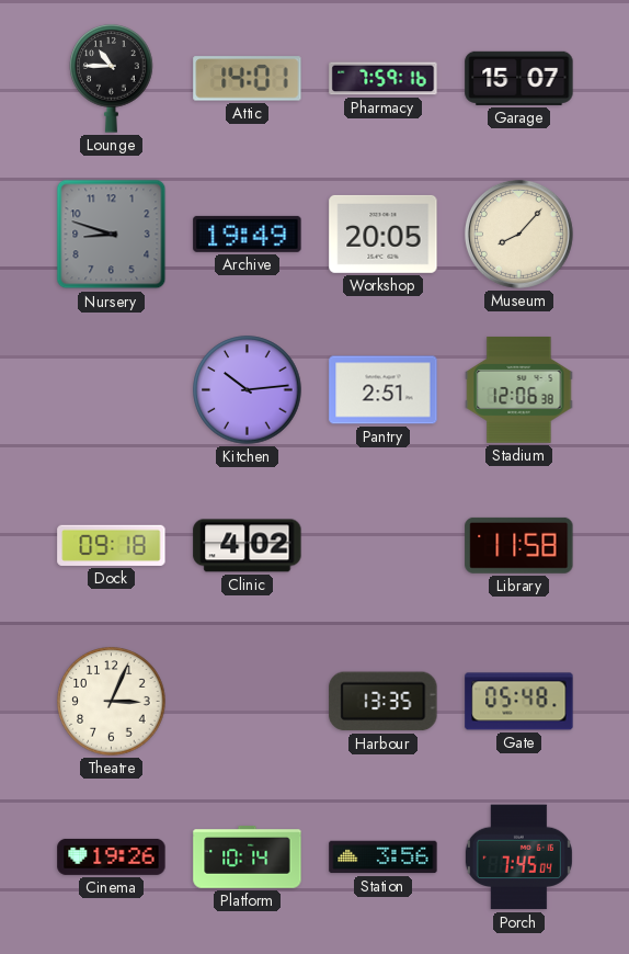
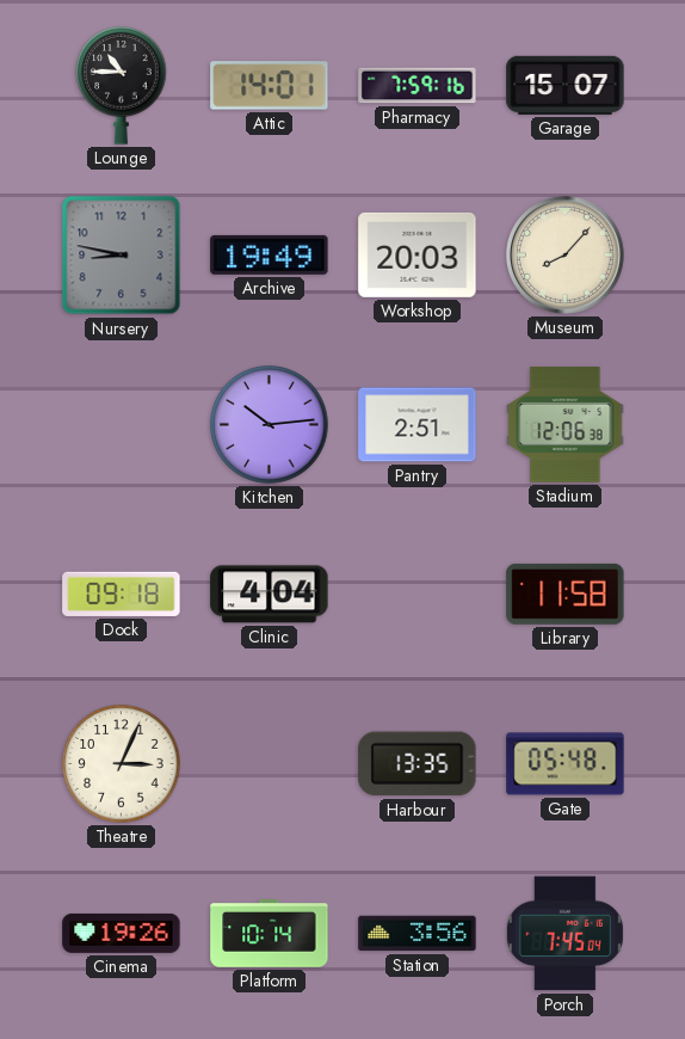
Nursery: 8:48 -> 8:47
Workshop: 20:05 -> 20:03
Clinic: 4:02 -> 4:04
